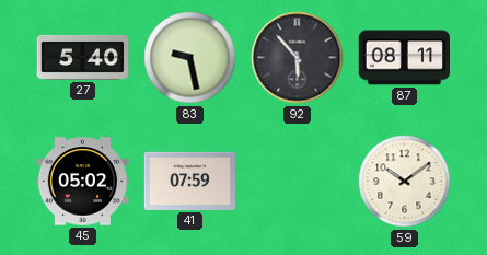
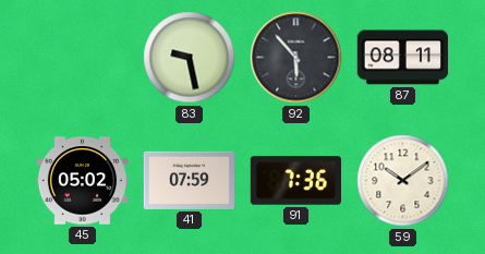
27: 5:40 -> none
91: none -> 7:36
